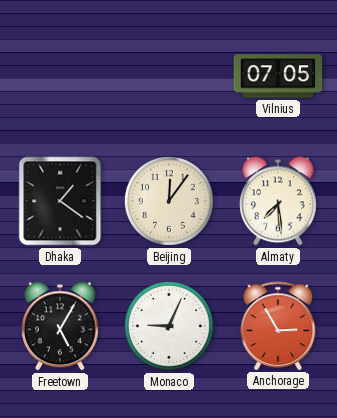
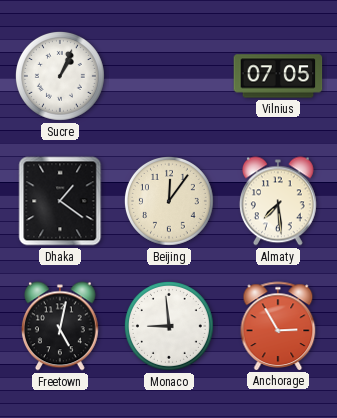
Sucre: none -> 1:04
Freetown: 5:05 -> 5:02
Monaco: 9:04 -> 8:59
